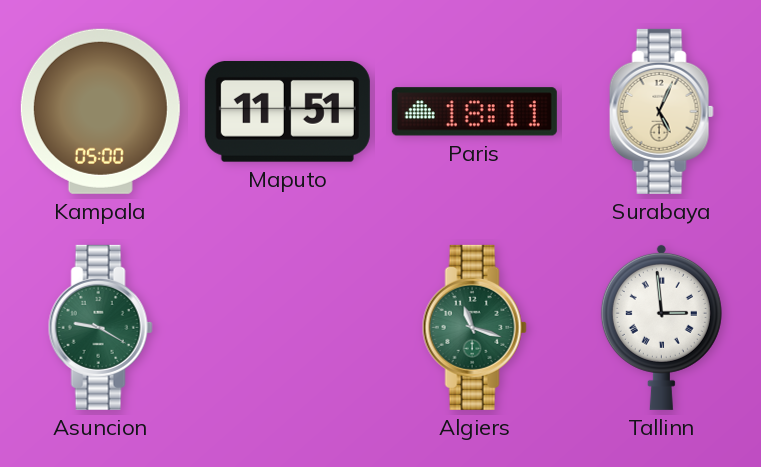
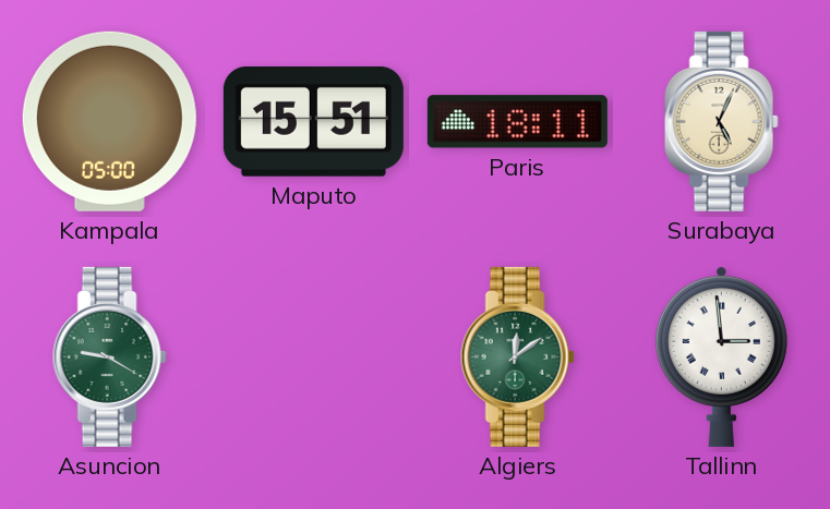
Maputo: 11:51 -> 15:51
Algiers: 11:18 -> 12:09
